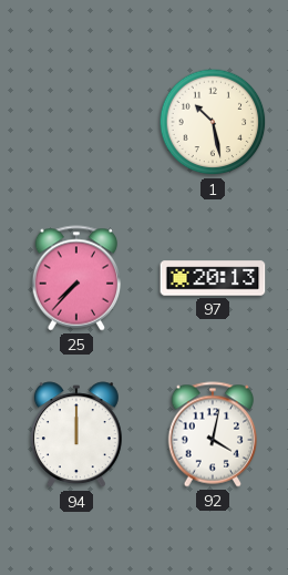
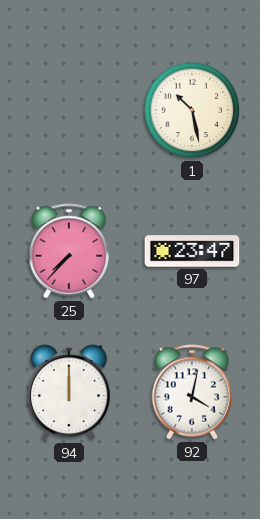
97: 20:13 -> 23:47
